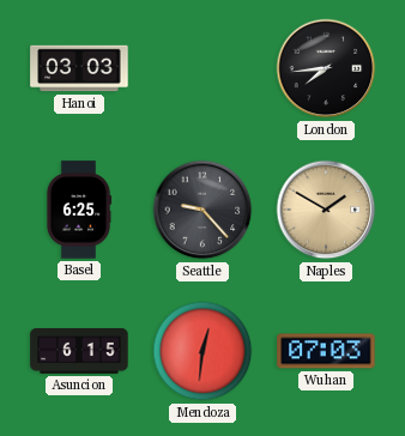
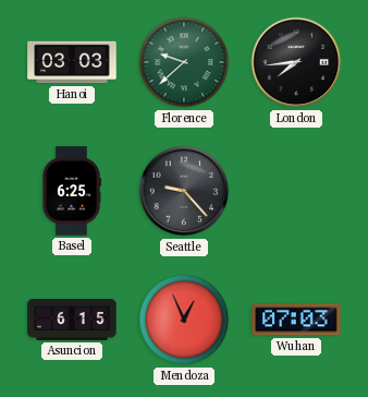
Florence: none -> 9:38
Naples: 1:50 -> none
Mendoza: 12:31 -> 12:56
